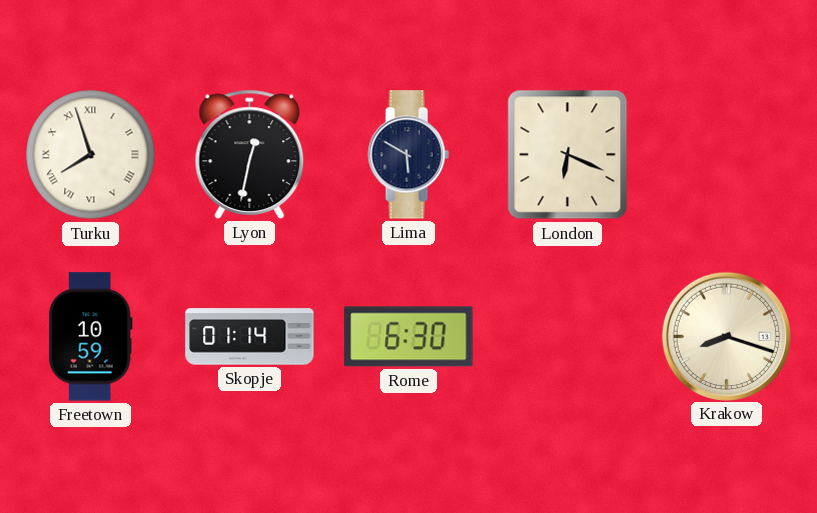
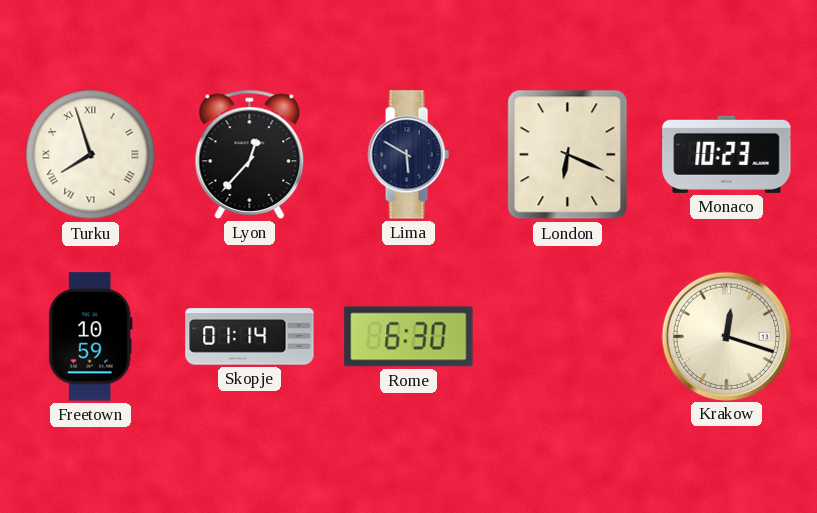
Lyon: 12:32 -> 12:37
Monaco: none -> 10:23
Krakow: 8:18 -> 12:18
